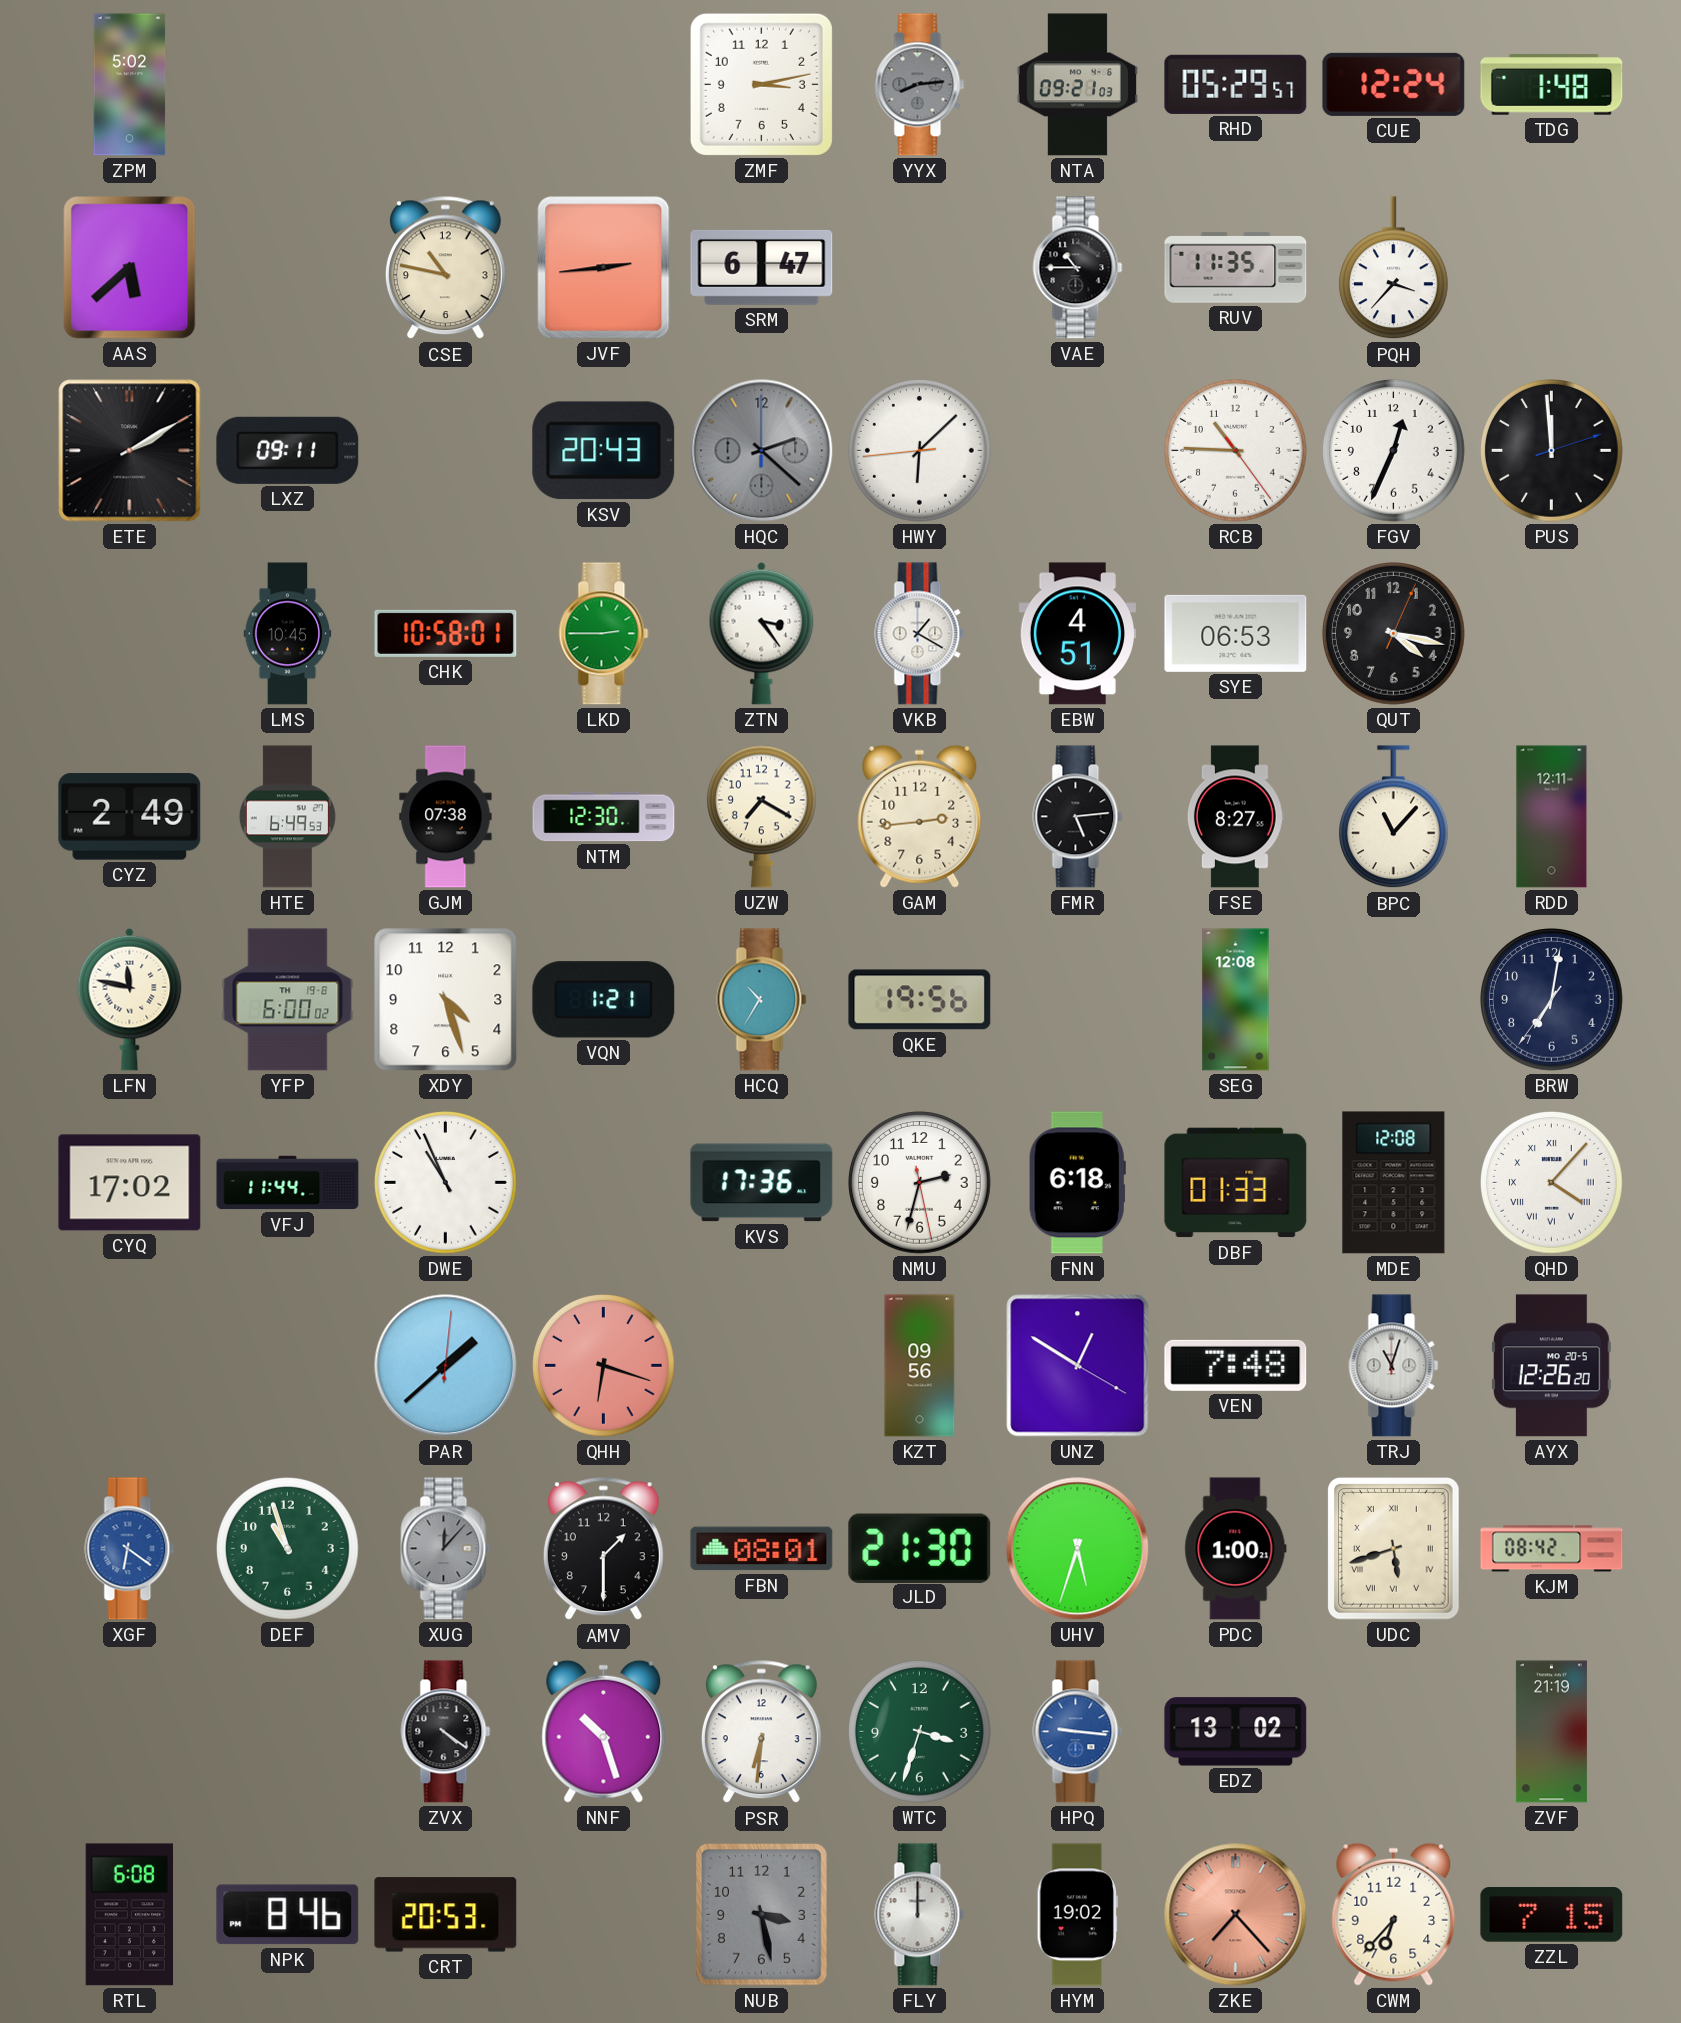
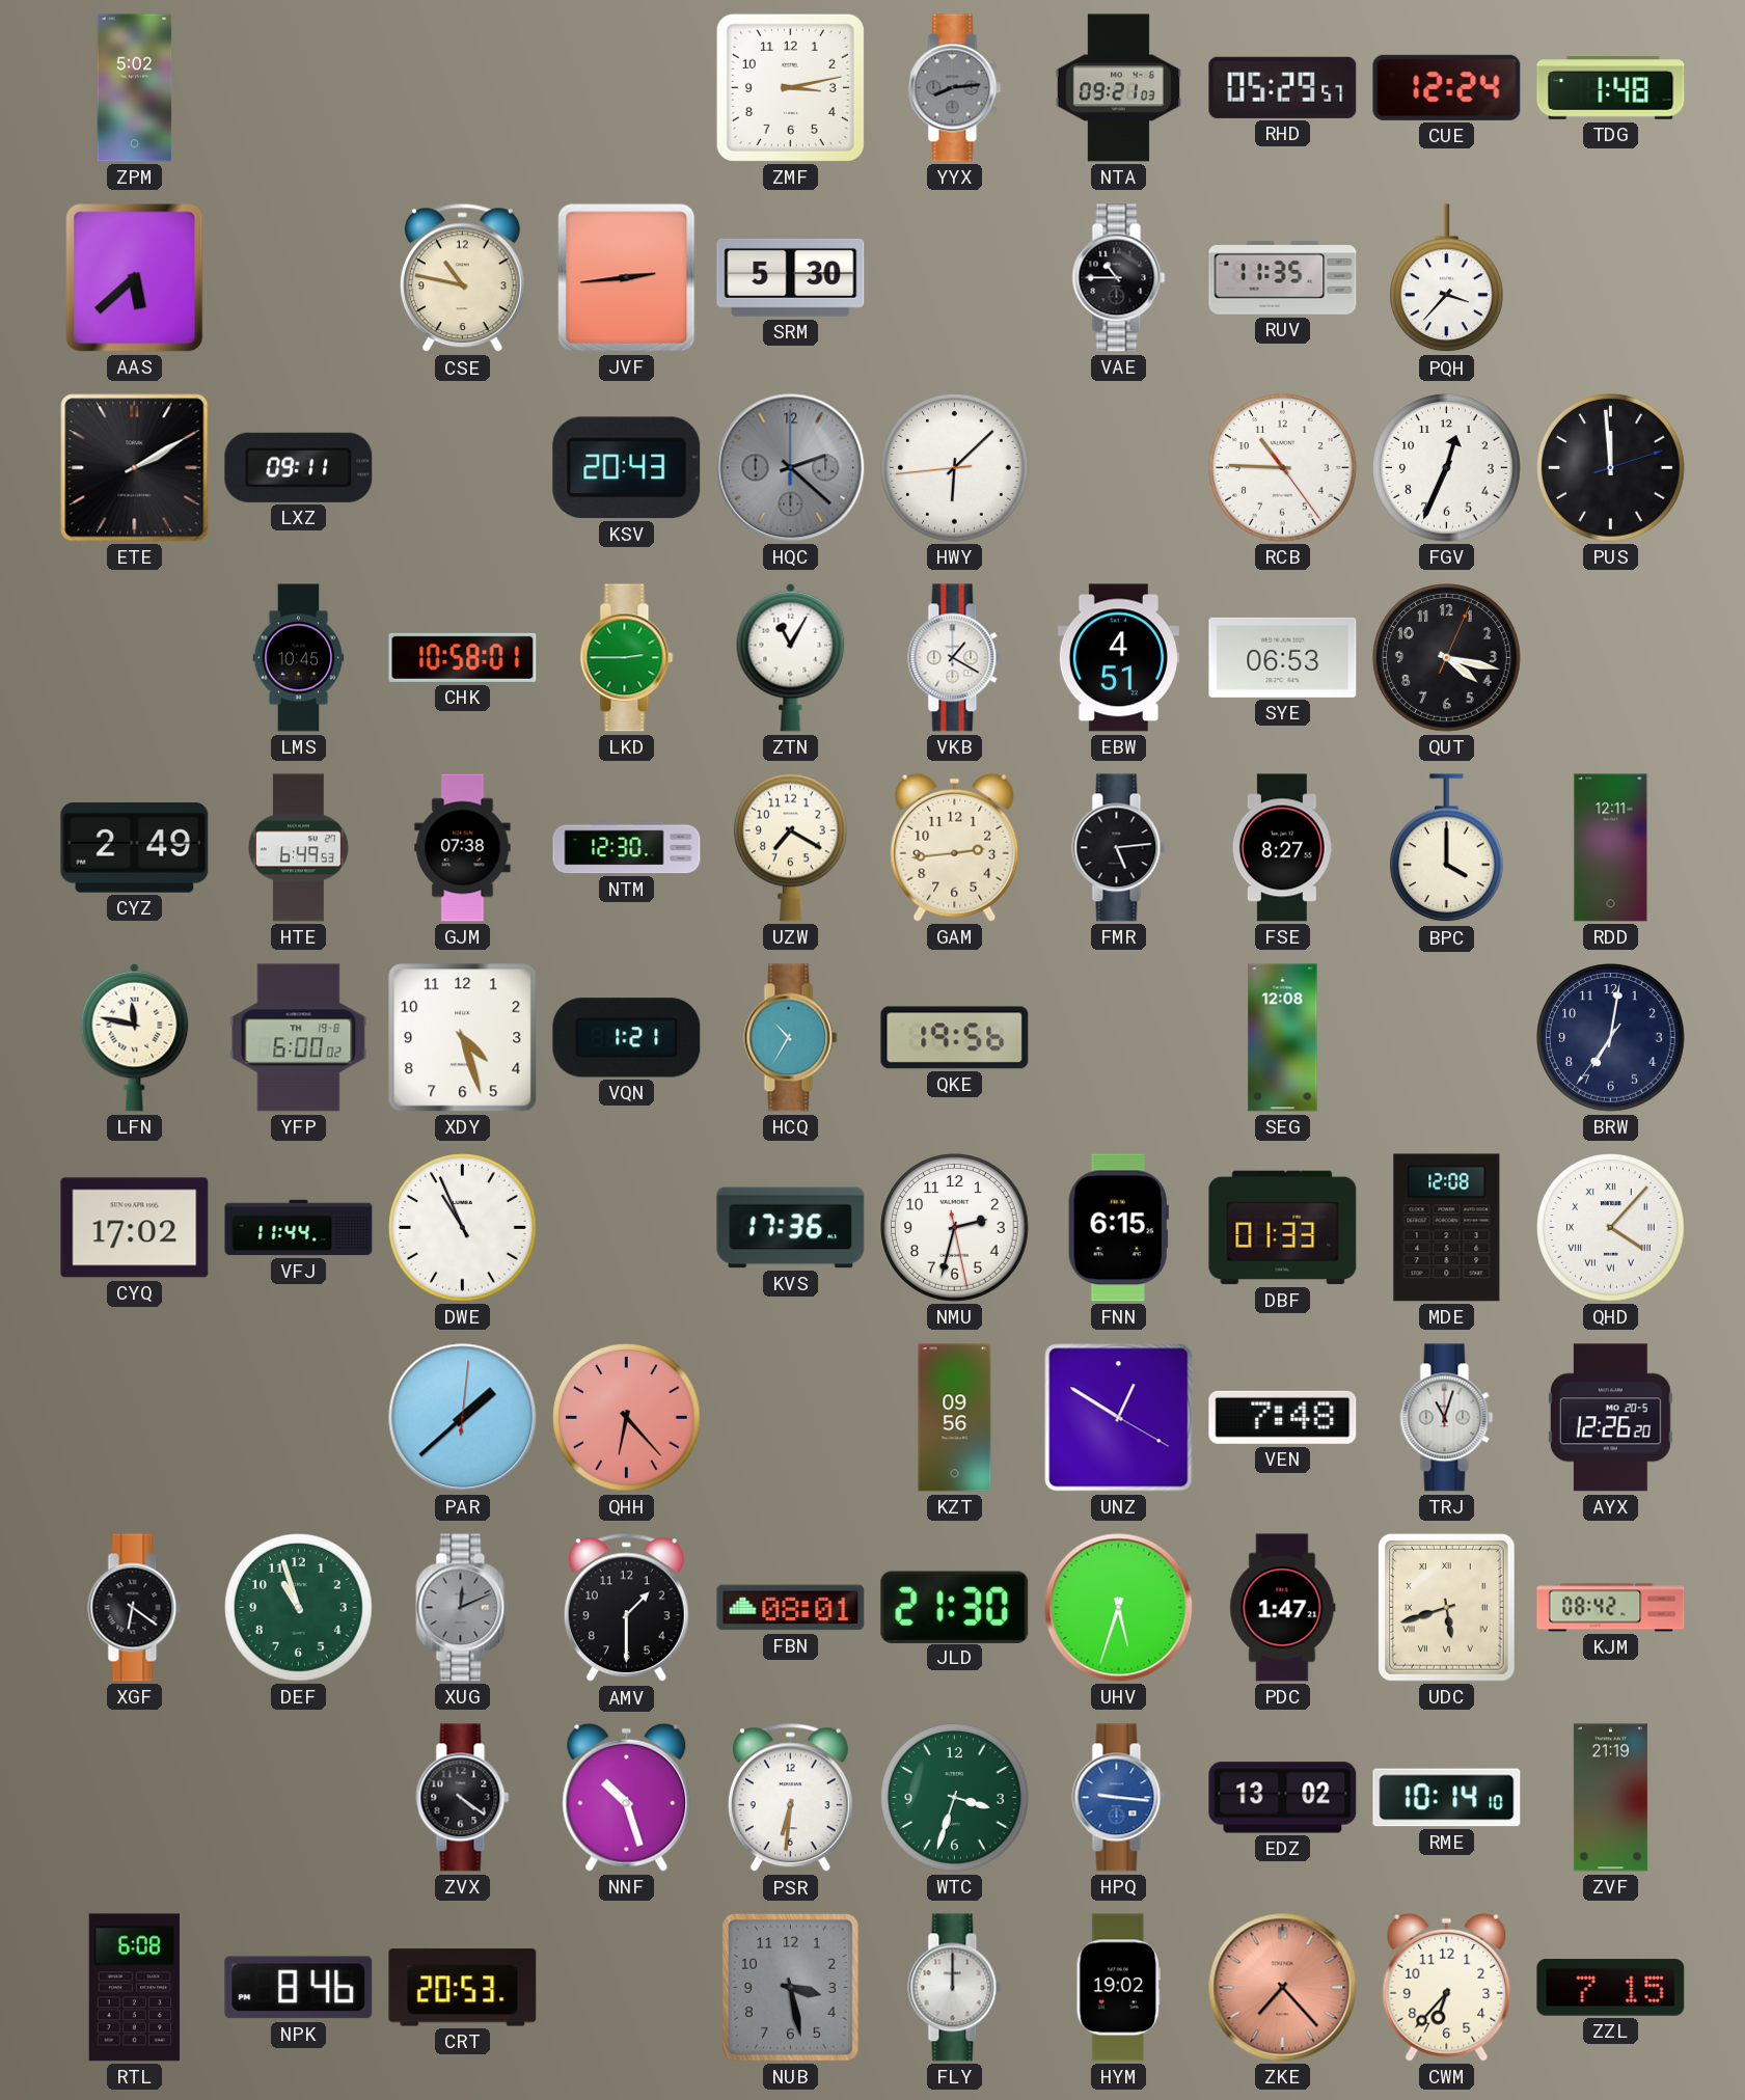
SRM: 6:47 -> 5:30
ZTN: 3:24 -> 11:05
BPC: 11:07 -> 4:00
FNN: 6:18 -> 6:15
QHH: 6:18 -> 6:23
XGF dial: blue -> black
XUG: 12:07 -> 12:11
PDC: 1:00 -> 1:47
RME: none -> 10:14
